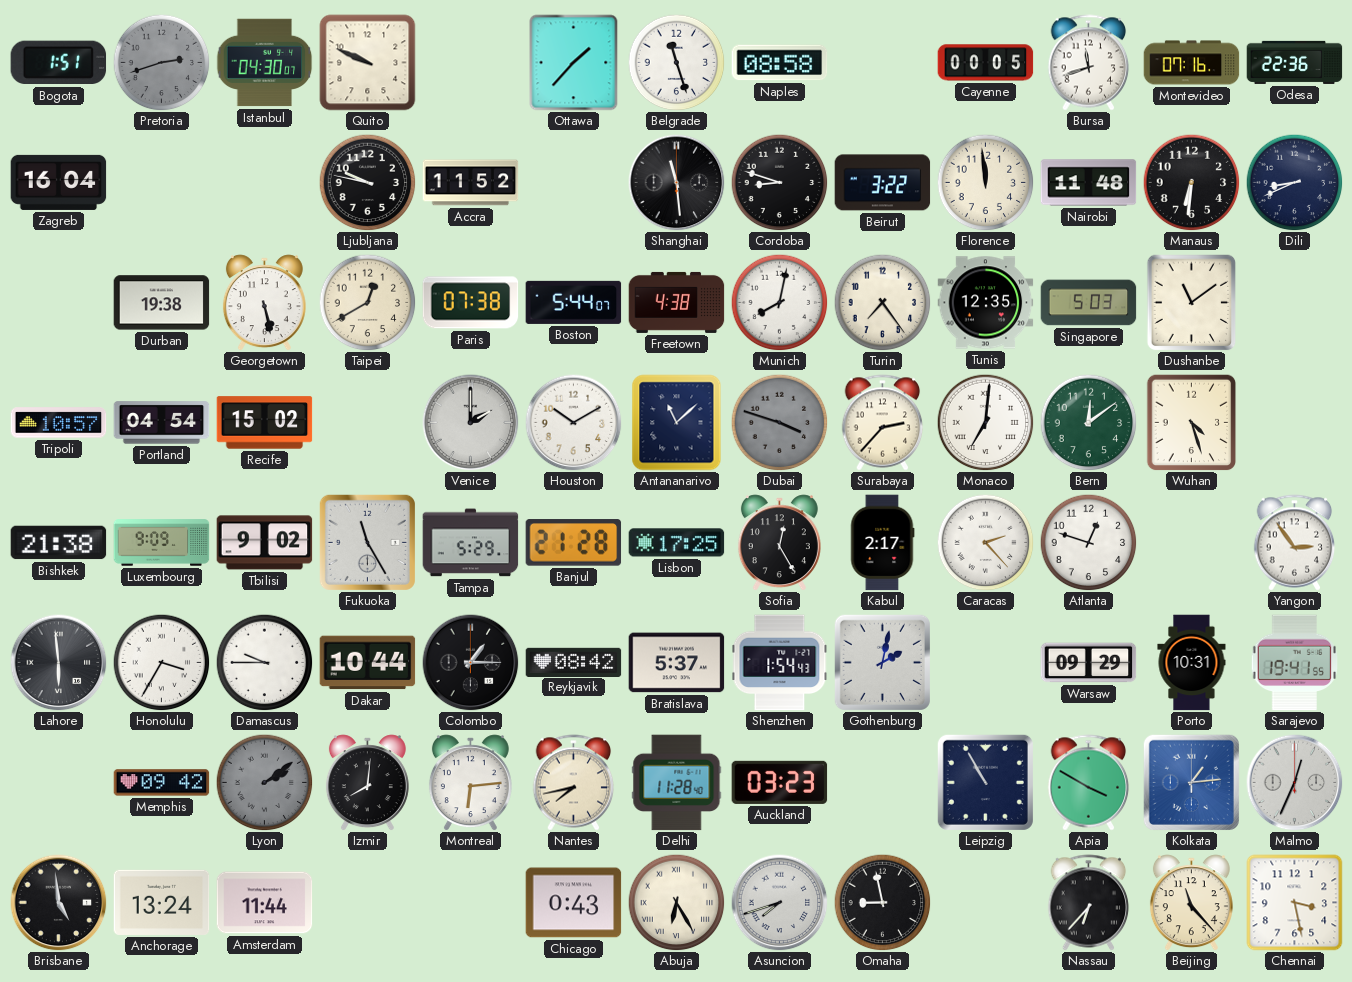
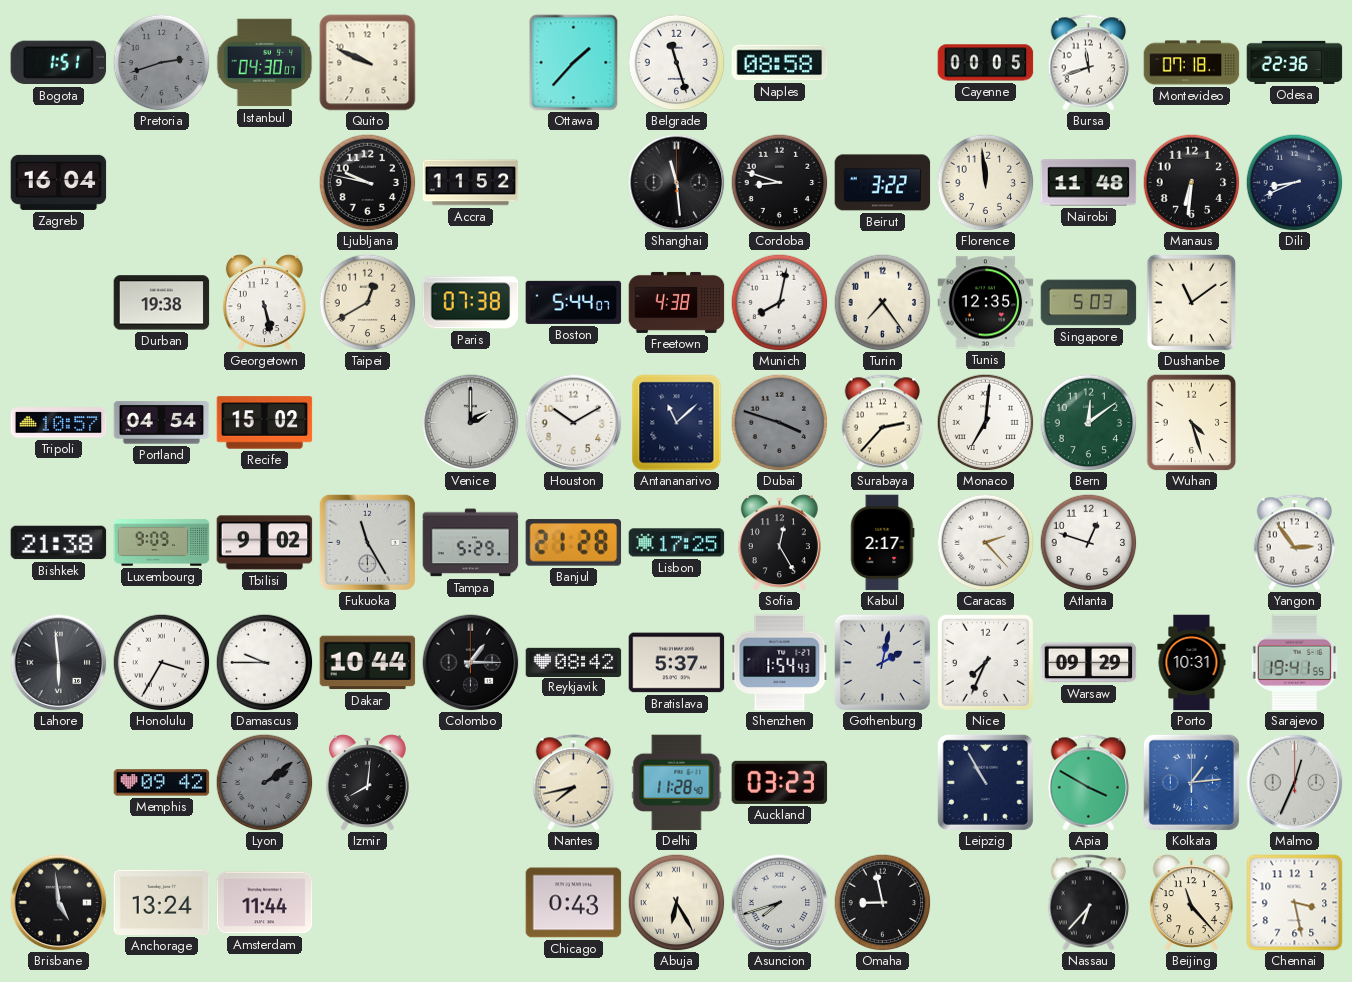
Montevideo: 07:16 -> 07:18
Nice: none -> 7:34
Montreal: 6:14 -> none
